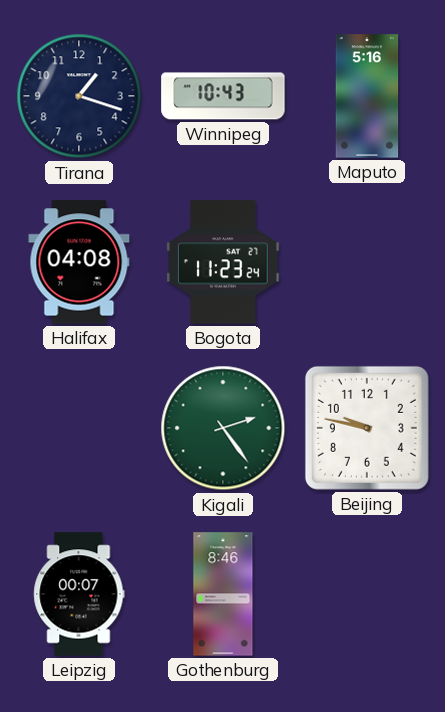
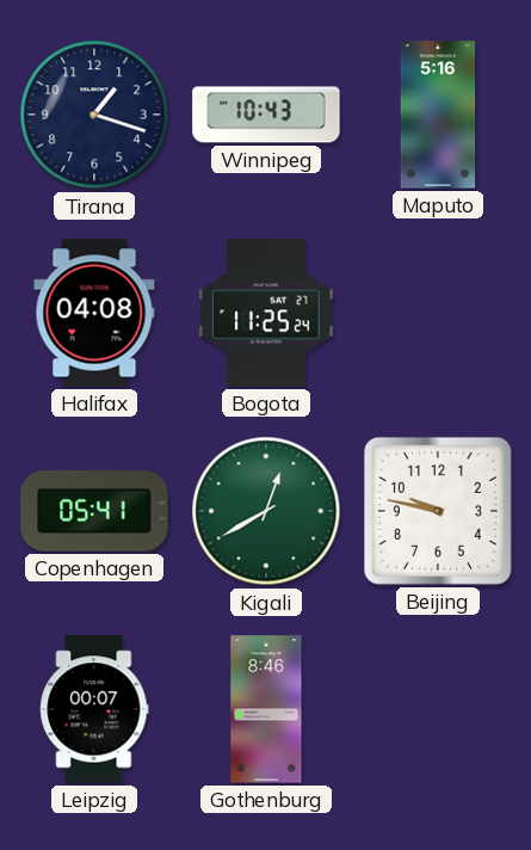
Bogota: 11:23 -> 11:25
Copenhagen: none -> 05:41
Kigali: 2:24 -> 12:40
